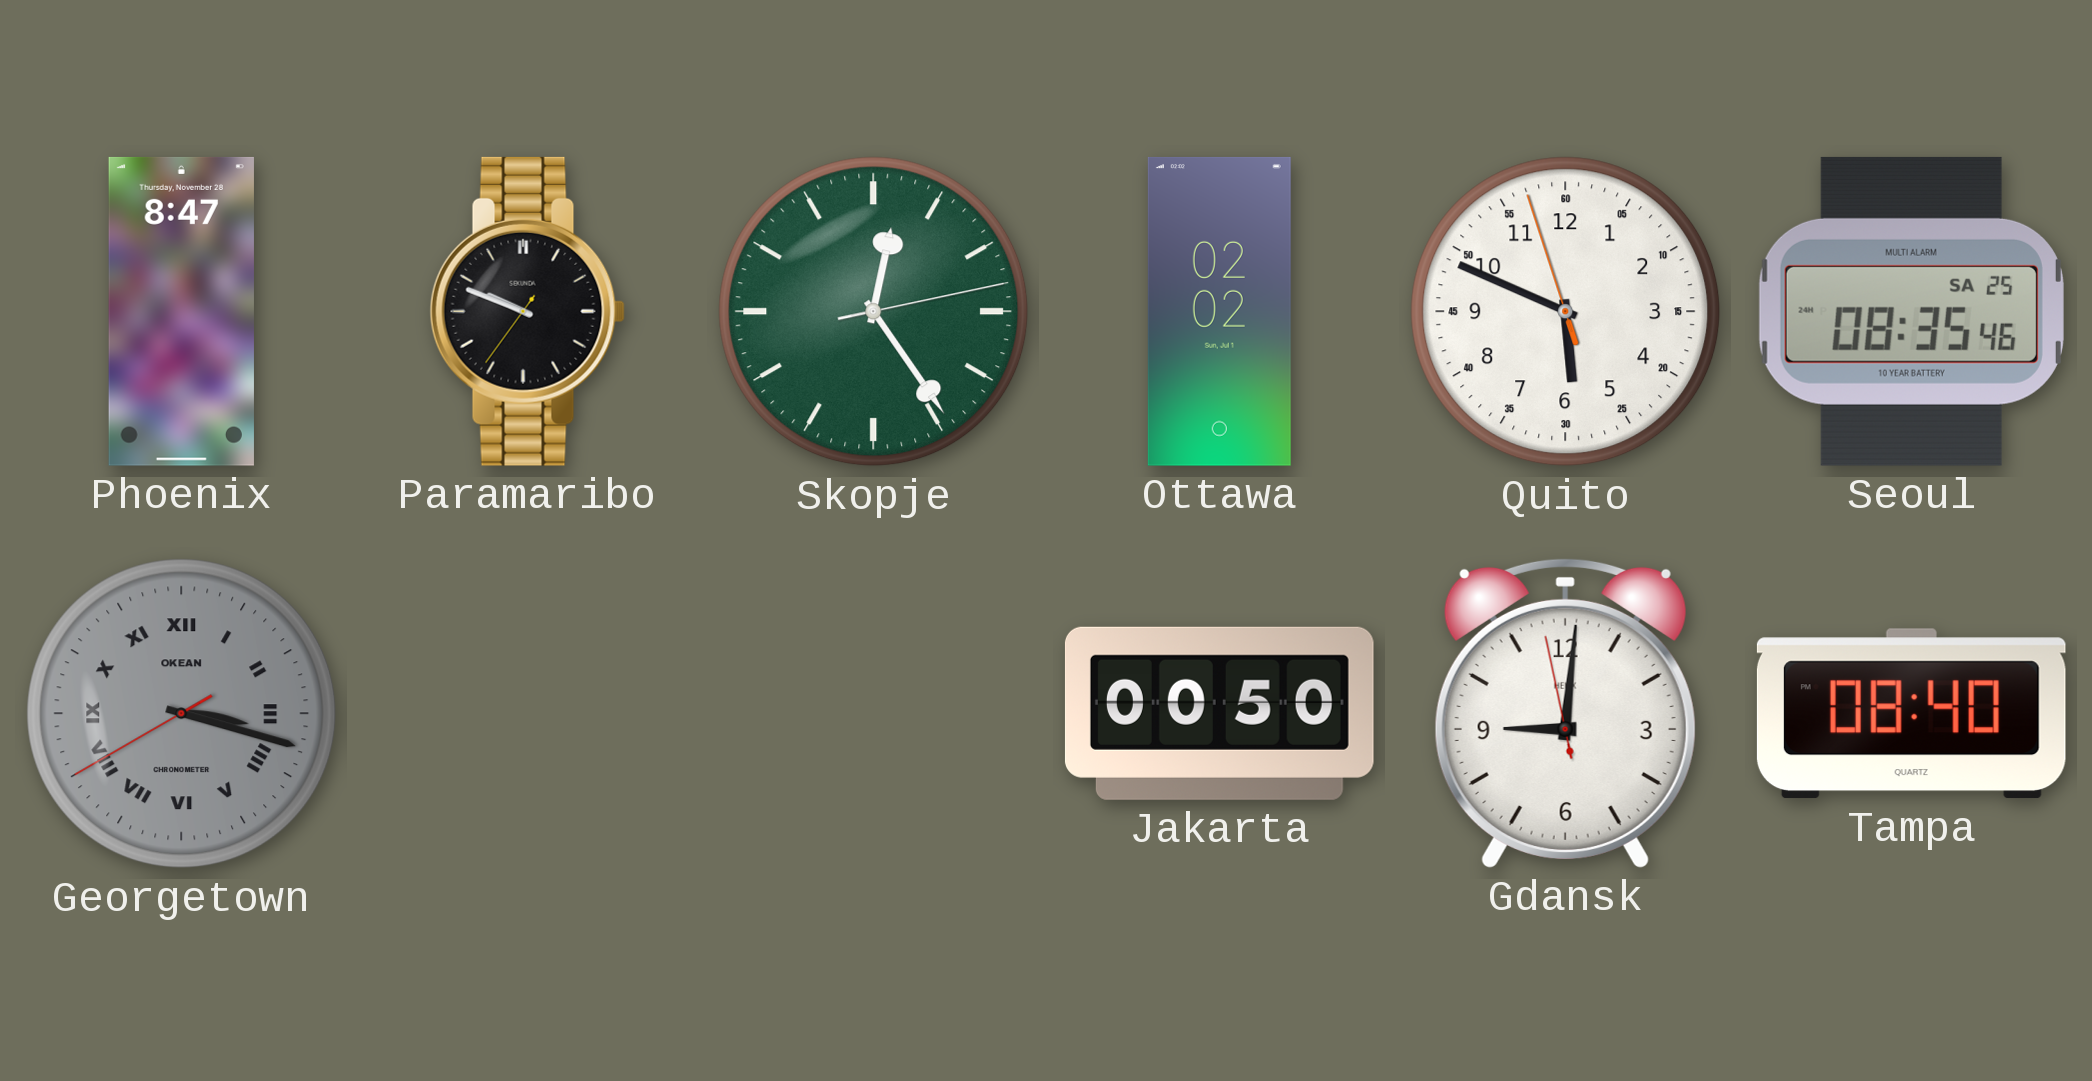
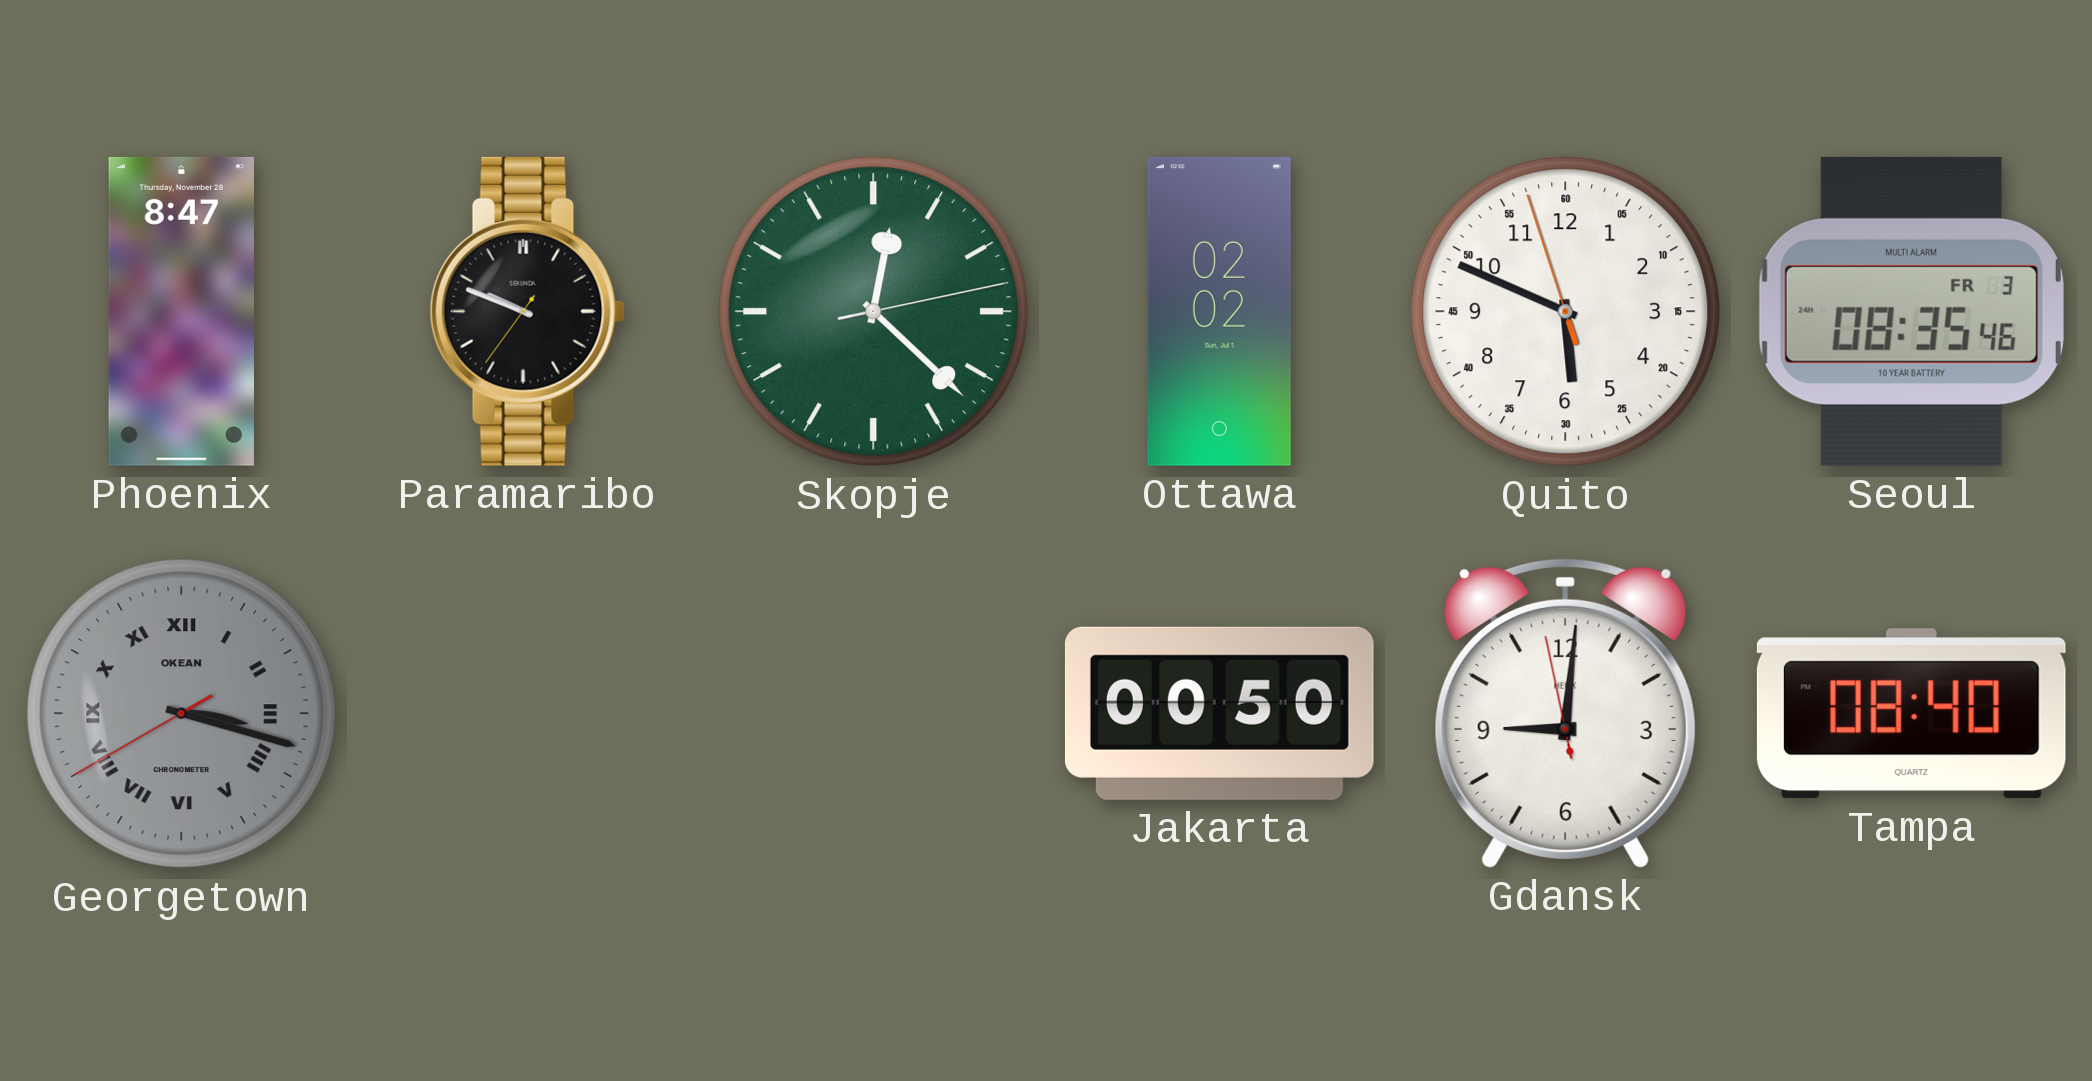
Skopje: 12:24 -> 12:22
Seoul date: SA 25 -> FR 3
